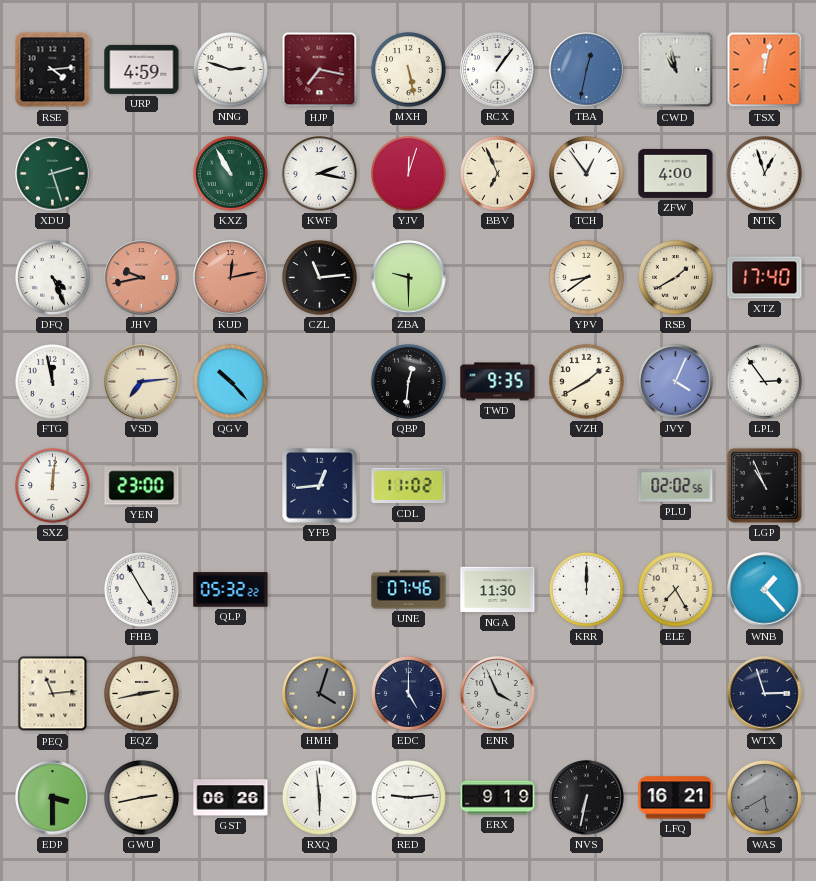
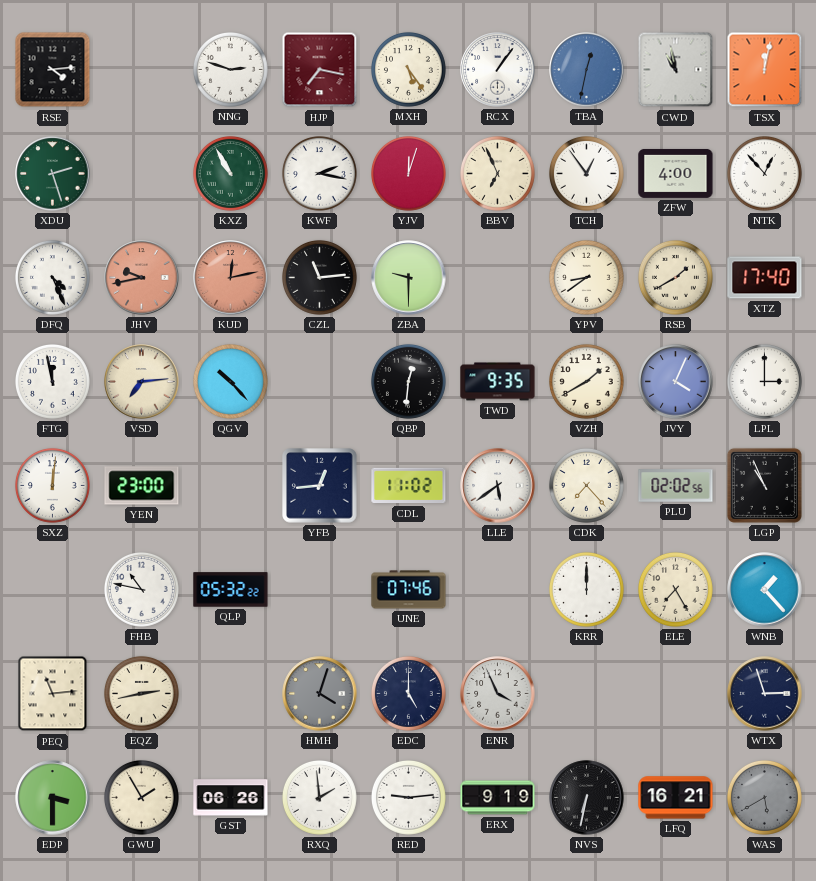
URP: 4:59 -> none
MXH: 5:28 -> 5:24
NTK: 12:57 -> 12:53
LPL: 2:54 -> 3:00
LLE: none -> 5:39
CDK: none -> 7:23
FHB: 4:55 -> 10:47
NGA: 11:30 -> none
GWU: 2:43 -> 1:55
RXQ: 5:59 -> 1:59
